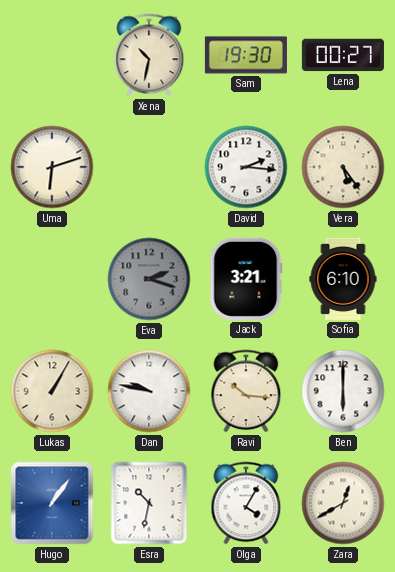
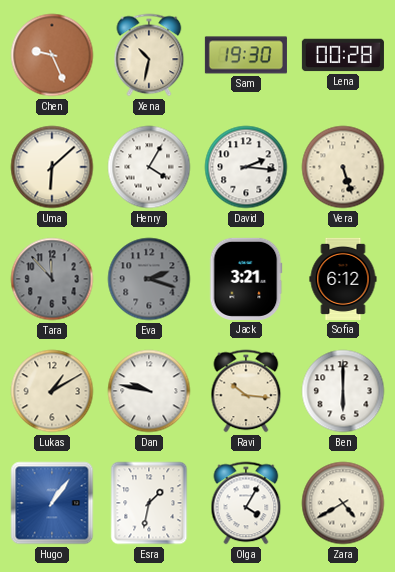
Chen: none -> 9:26
Lena: 00:27 -> 00:28
Uma: 6:12 -> 6:08
Henry: none -> 4:05
Vera: 5:24 -> 5:27
Tara: none -> 11:53
Sofia: 6:10 -> 6:12
Lukas: 1:05 -> 1:10
Esra: 10:32 -> 1:32
Zara: 12:40 -> 4:40
